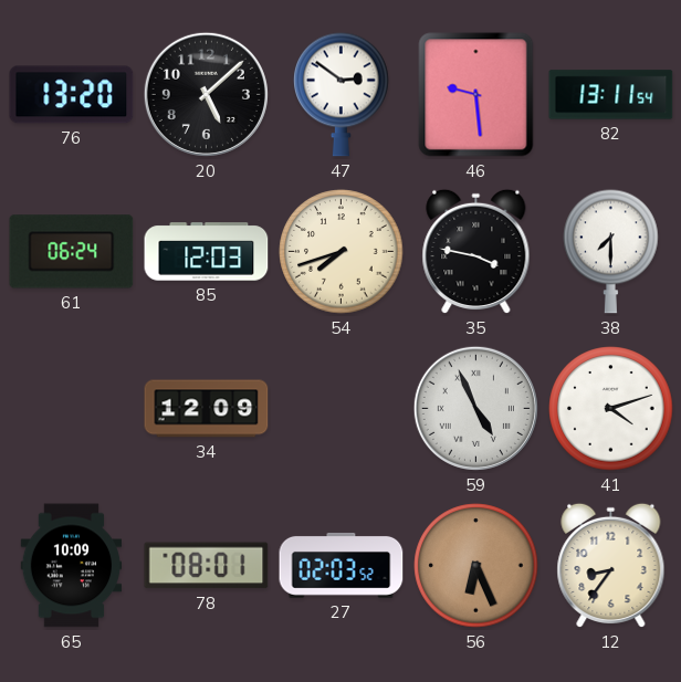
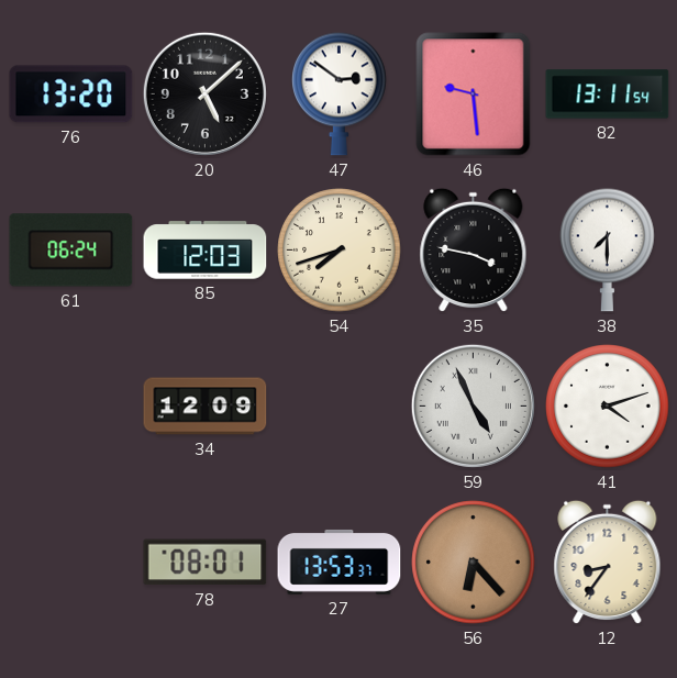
65: 10:09 -> none
27: 02:03 -> 13:53
56: 6:26 -> 6:23
